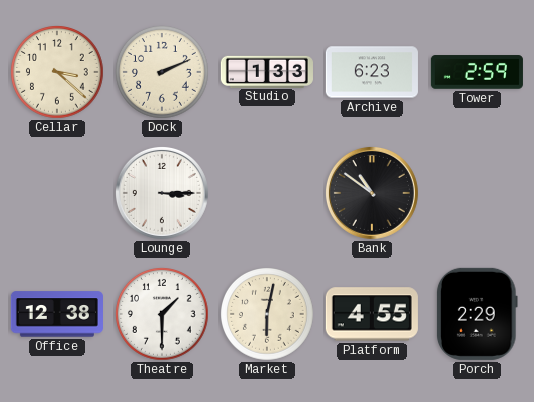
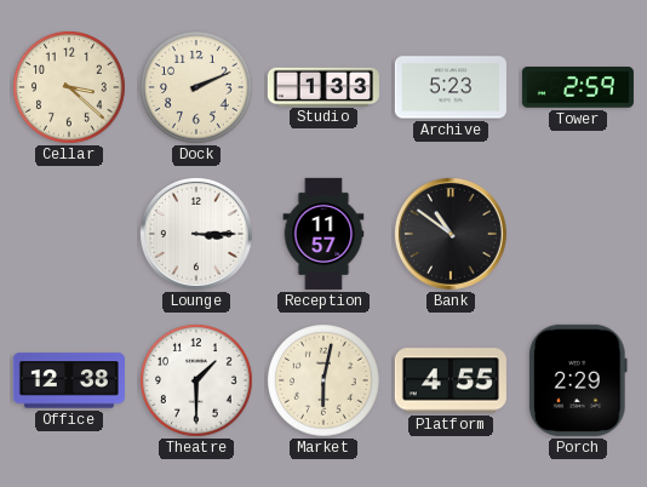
Archive: 6:23 -> 5:23
Reception: none -> 11:57
